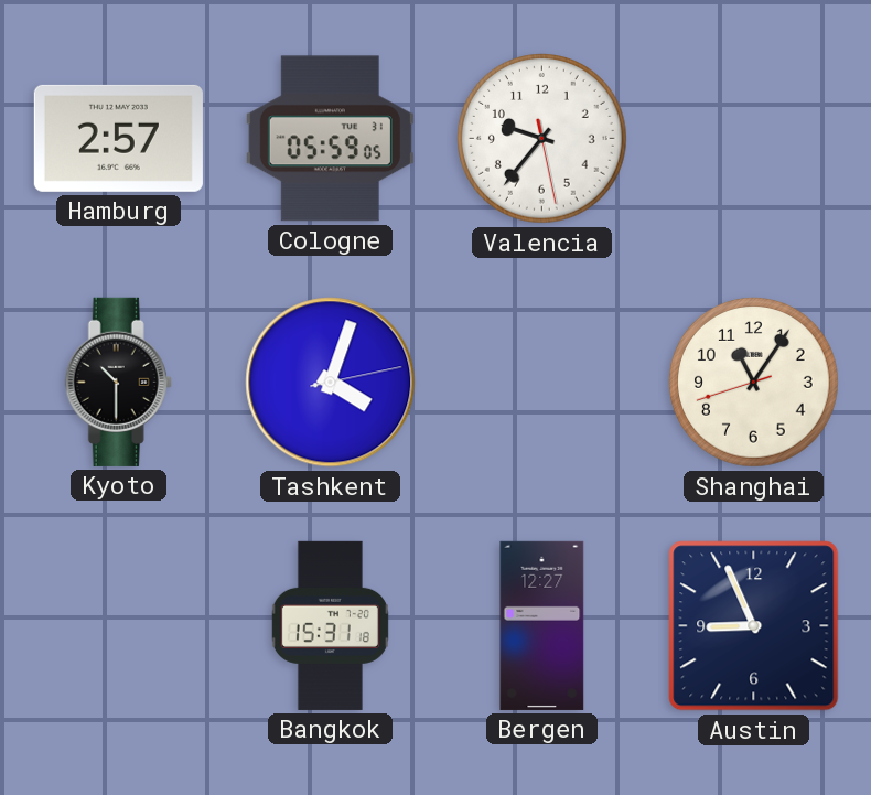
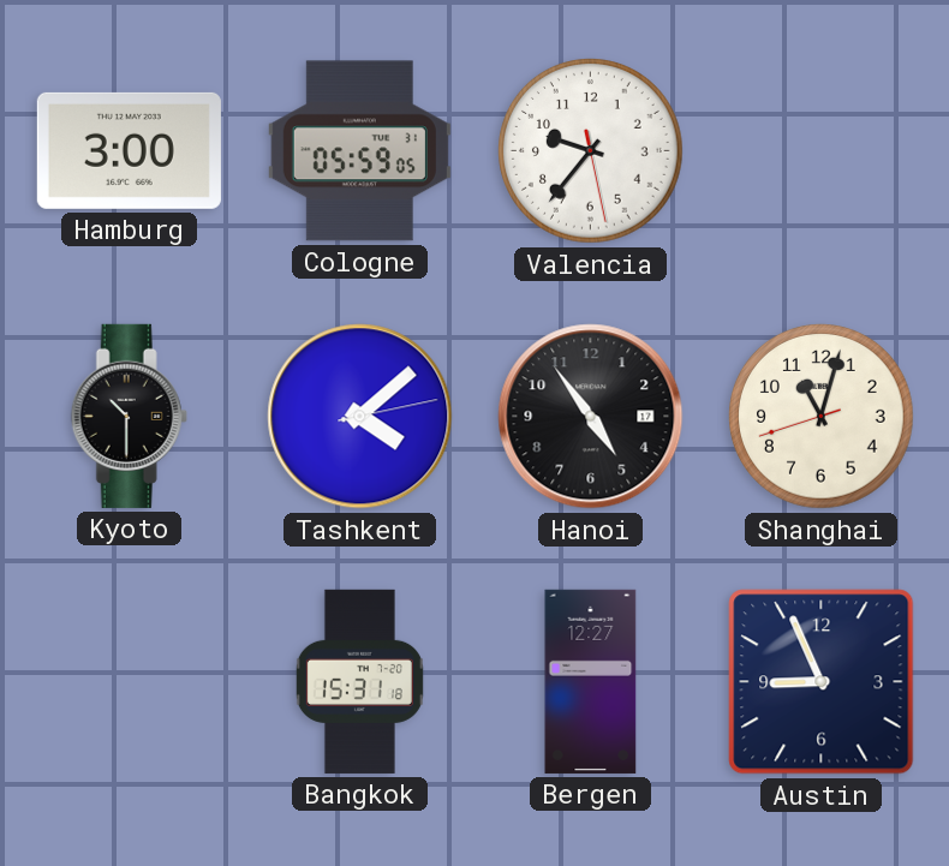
Hamburg: 2:57 -> 3:00
Tashkent: 4:03 -> 4:08
Hanoi: none -> 4:54
Shanghai: 11:05 -> 11:02
